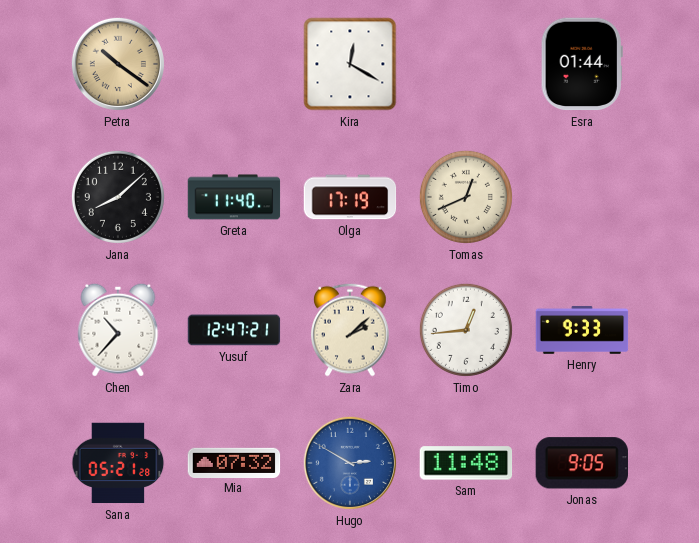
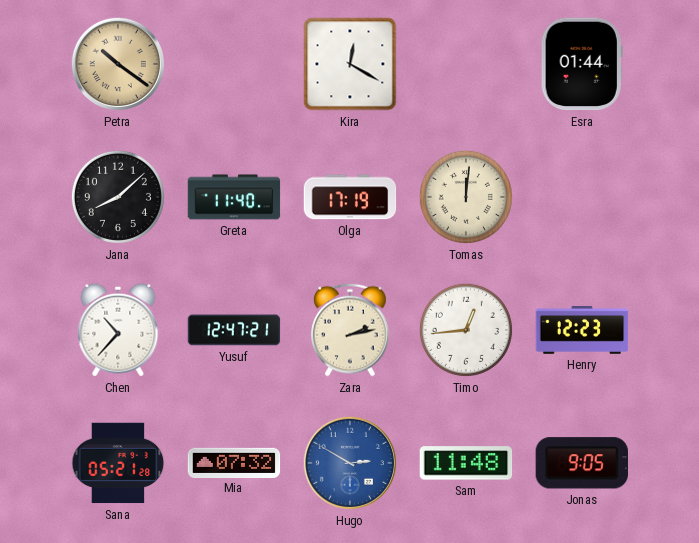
Tomas: 12:41 -> 12:01
Zara: 2:08 -> 2:13
Henry: 9:33 -> 12:23
